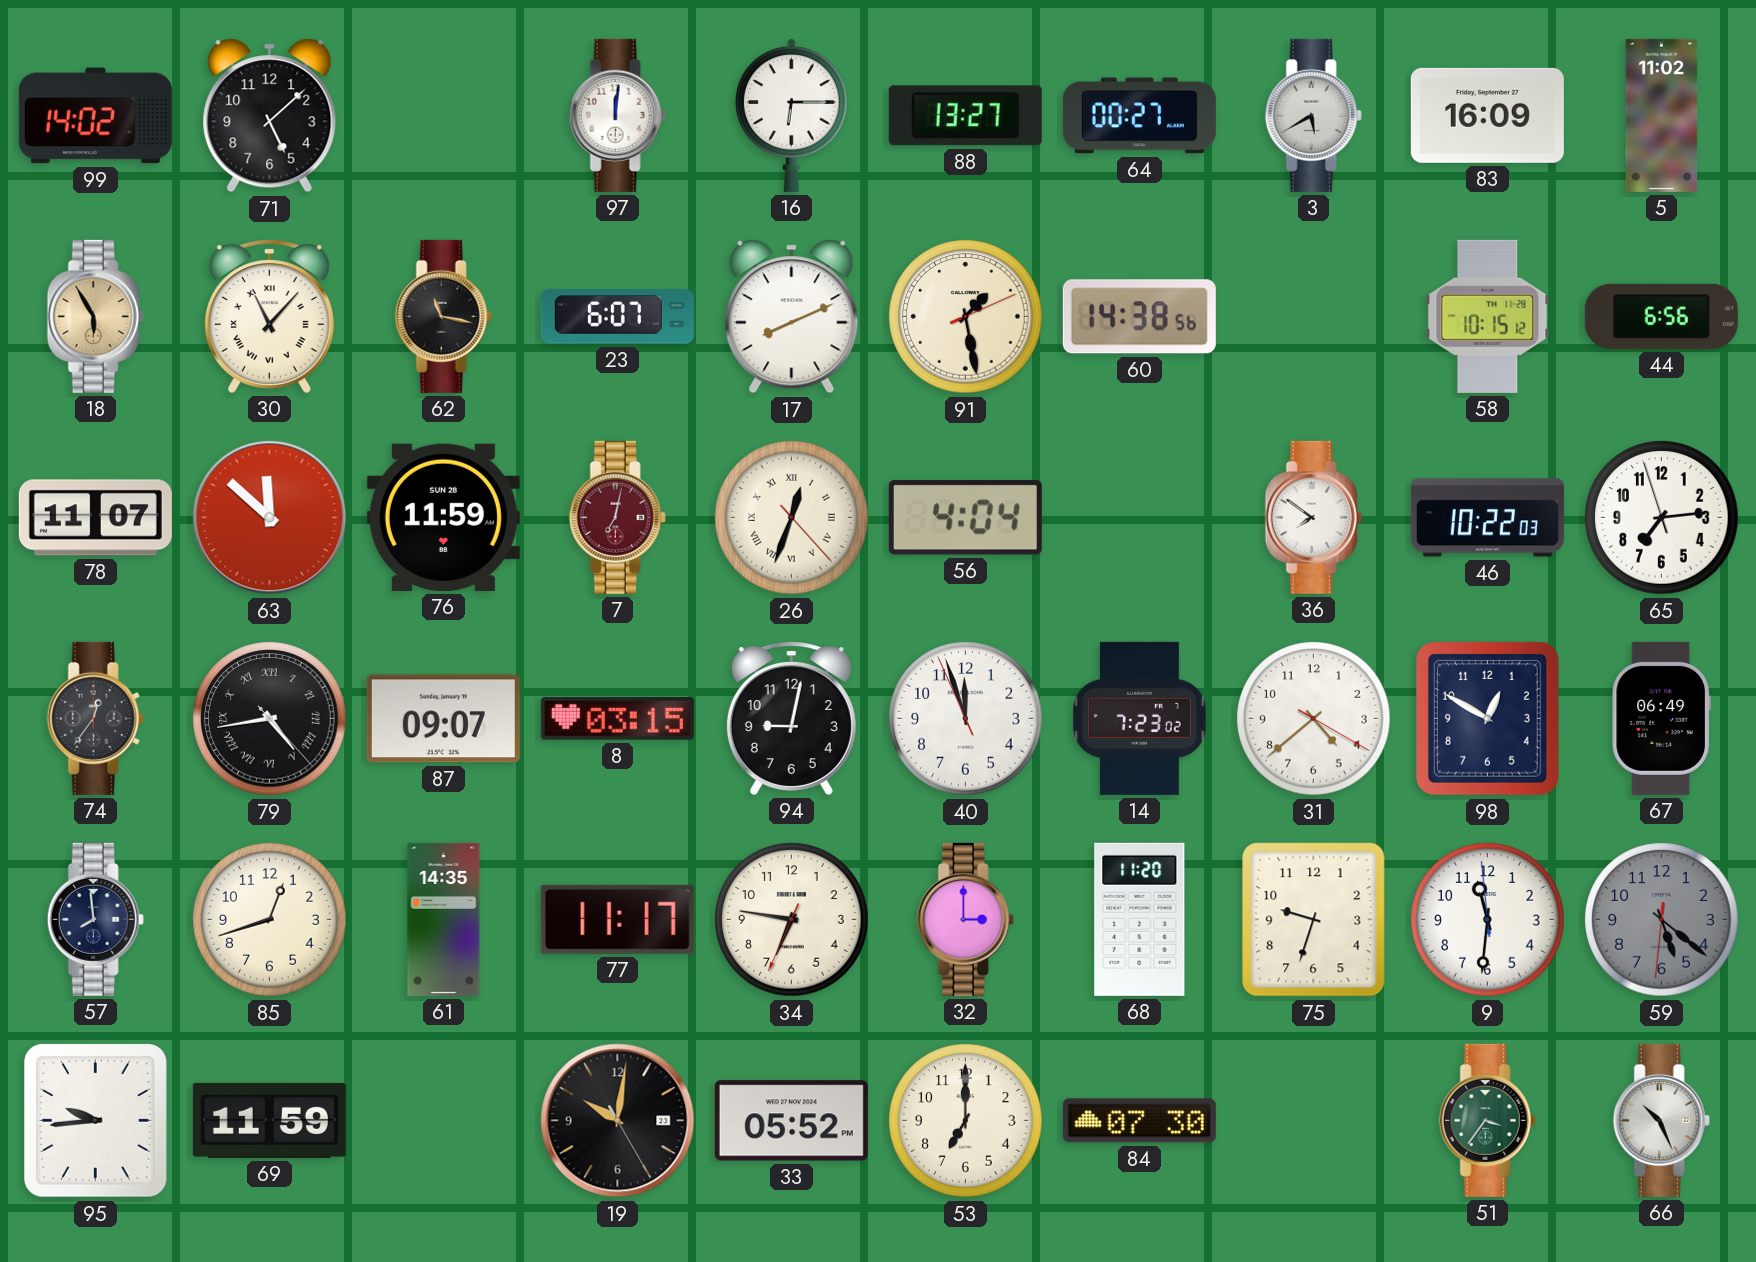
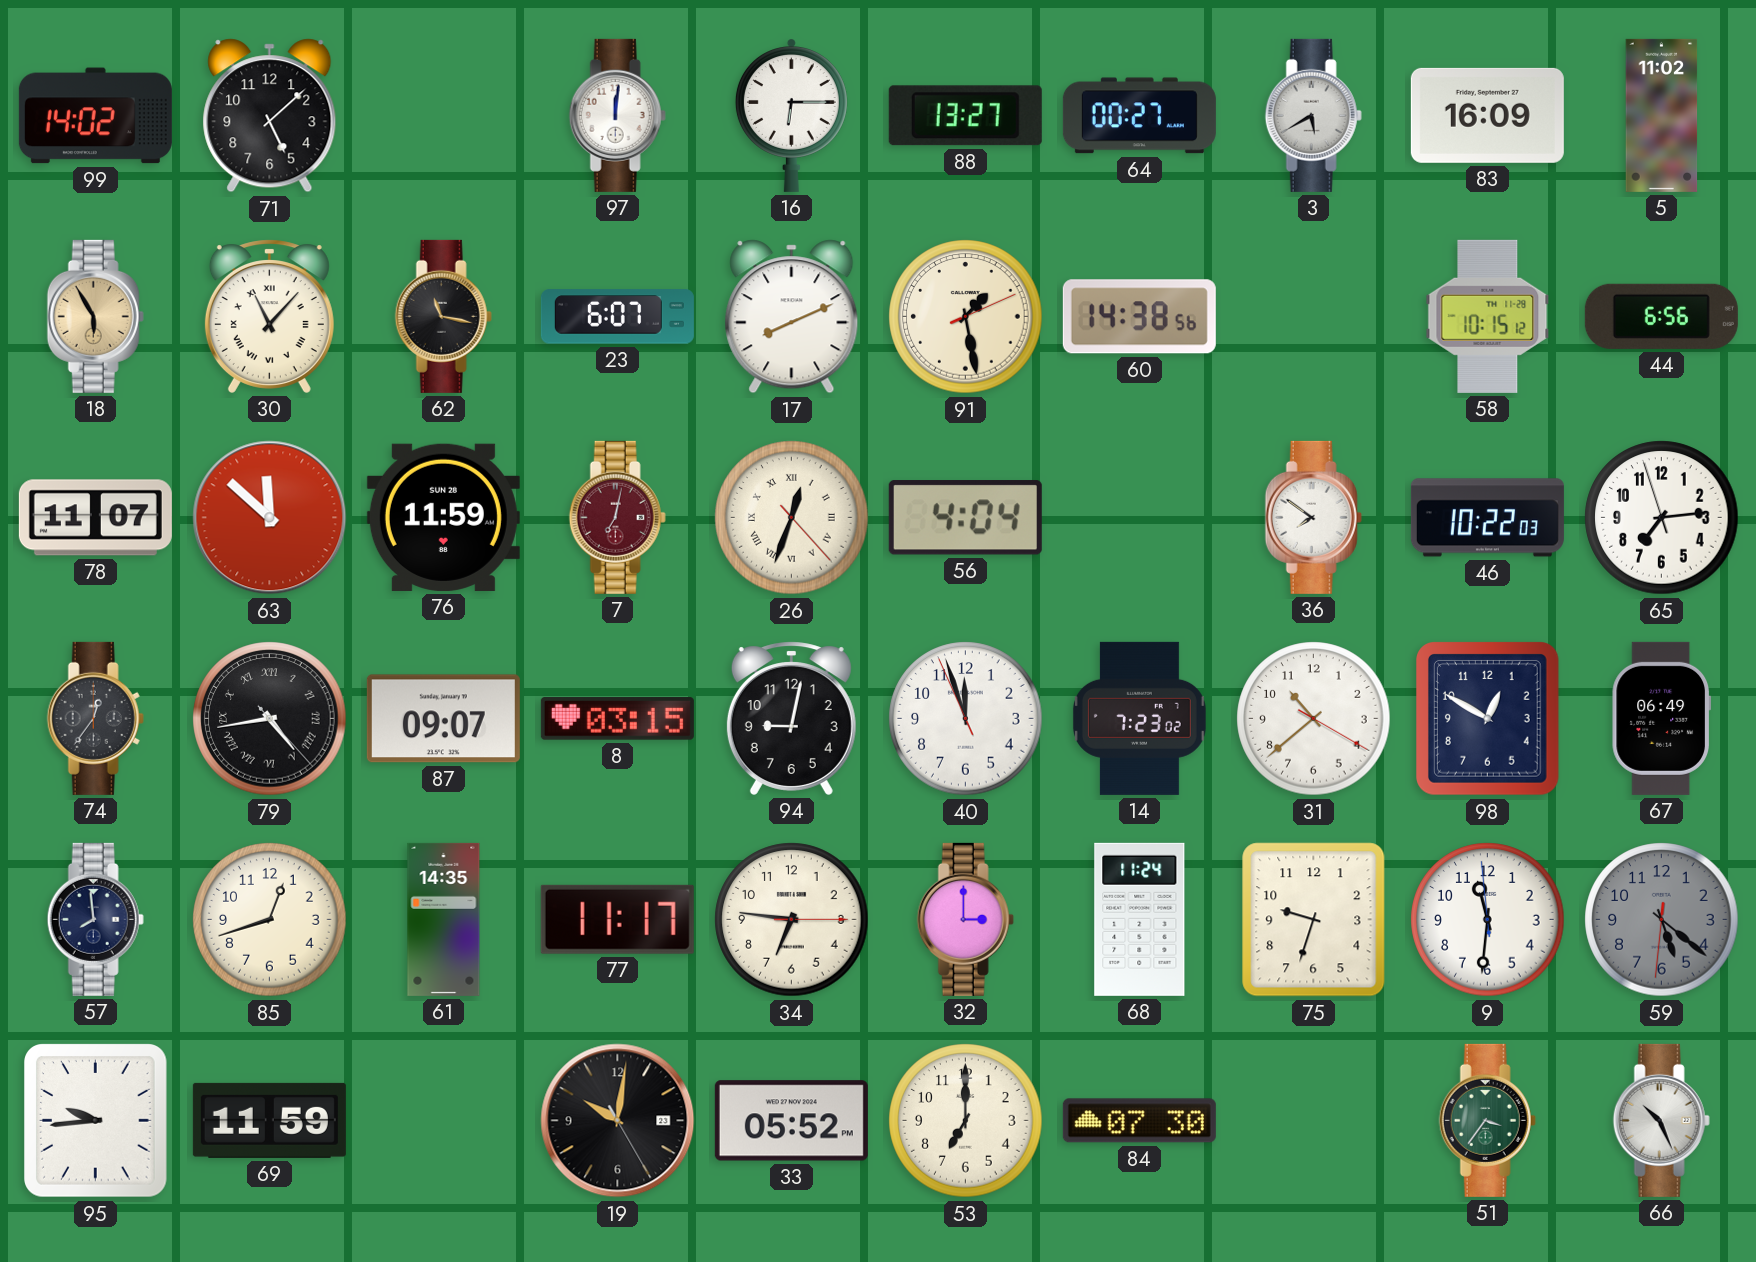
31: 4:38 -> 10:38
34: 6:46:34 -> 6:46:15
68: 11:20 -> 11:24
